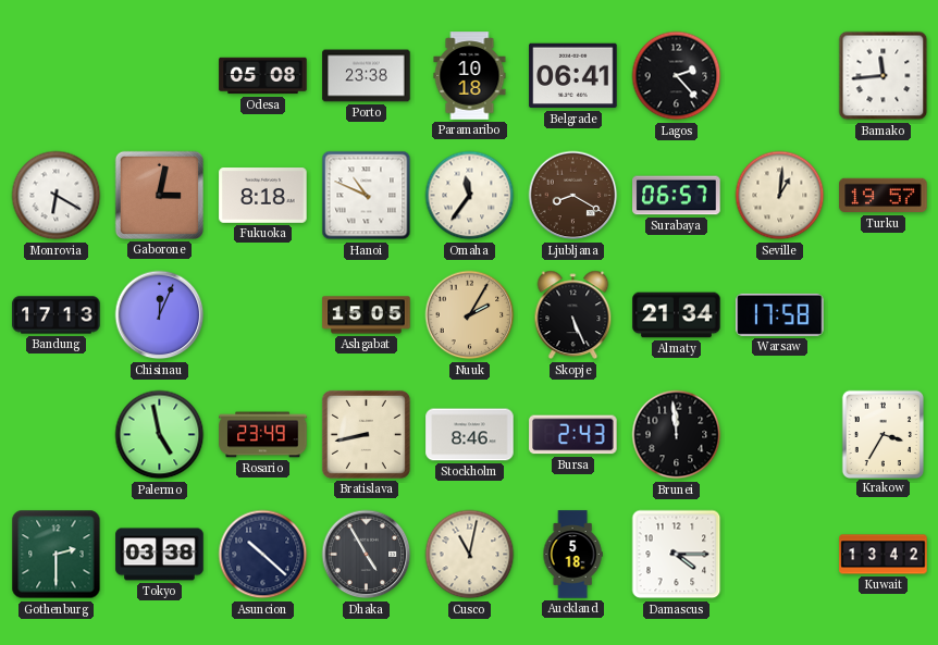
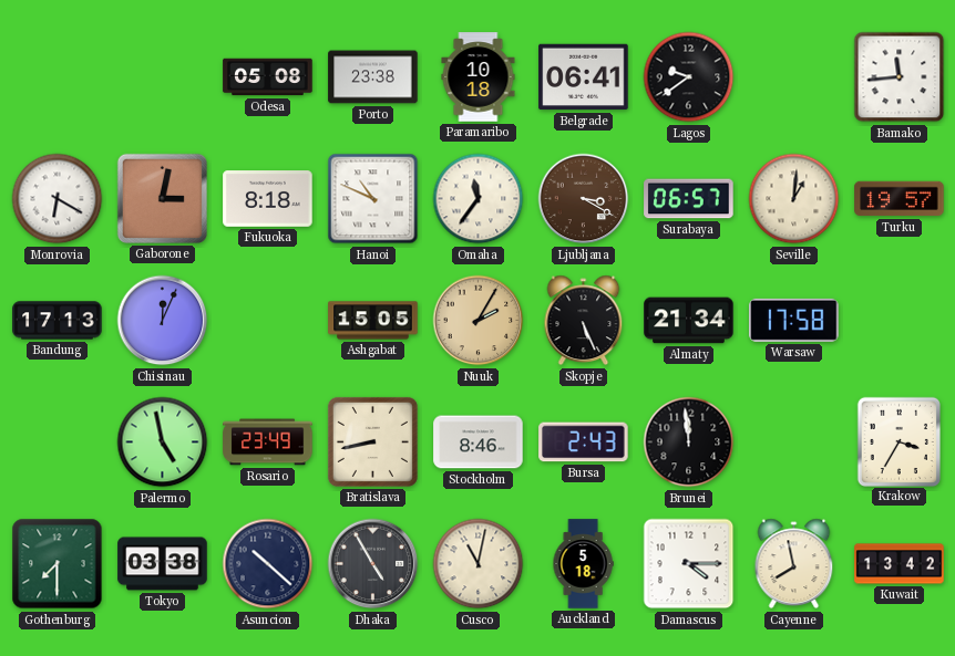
Lagos: 2:23 -> 9:39
Ljubljana: 8:20 -> 3:20
Gothenburg: 2:30 -> 7:30
Cayenne: none -> 7:58
